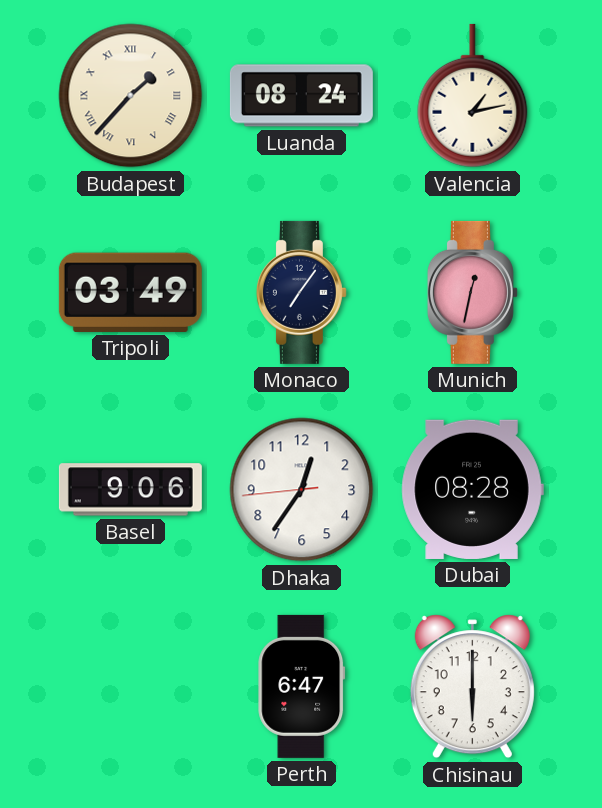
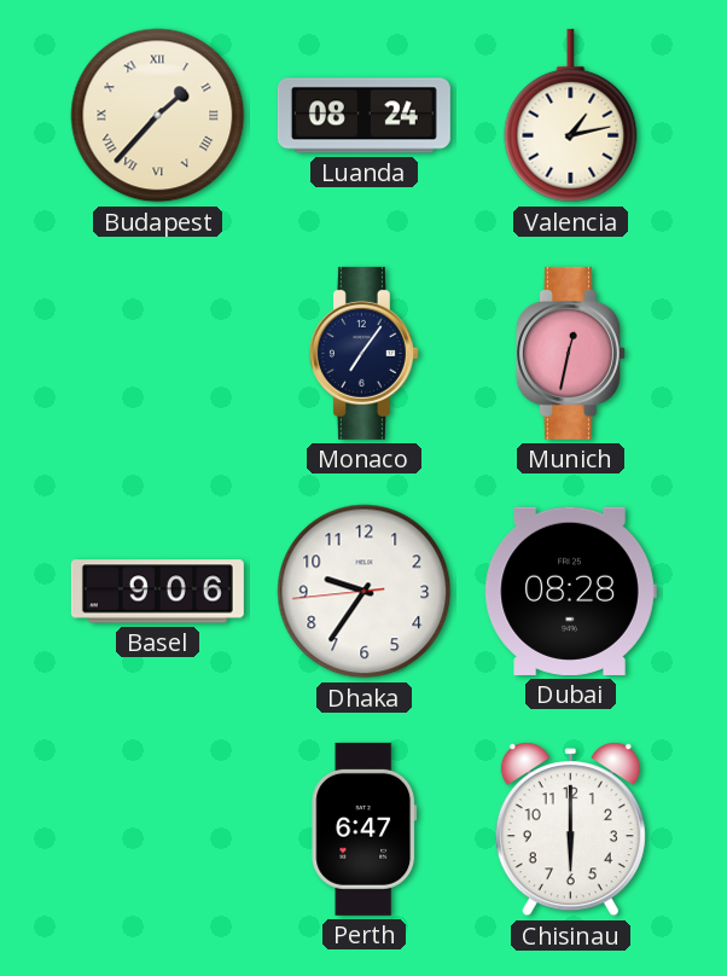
Tripoli: 03:49 -> none
Dhaka: 12:35 -> 9:35
